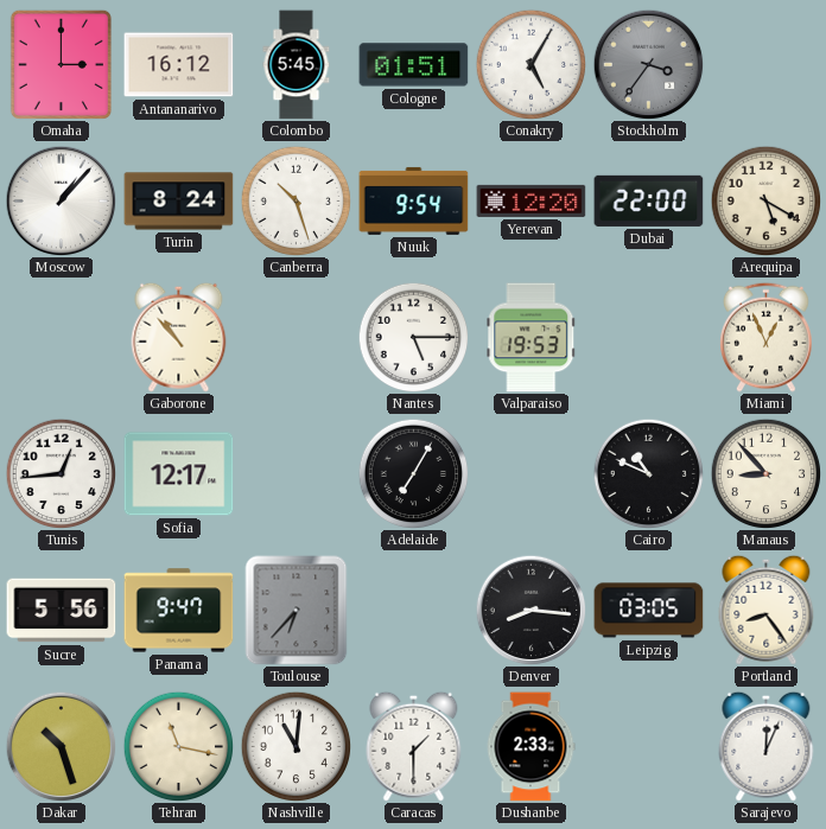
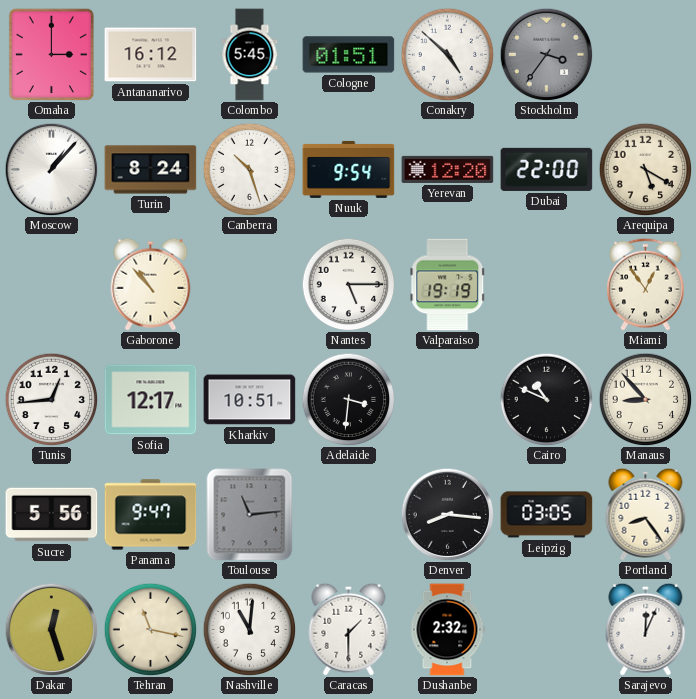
Conakry: 5:05 -> 4:52
Valparaiso: 19:53 -> 19:19
Miami: 12:56 -> 12:54
Kharkiv: none -> 10:51
Adelaide: 7:05 -> 3:31
Toulouse: 6:37 -> 11:14
Dakar: 10:27 -> 12:27
Dushanbe: 2:33 -> 2:32
